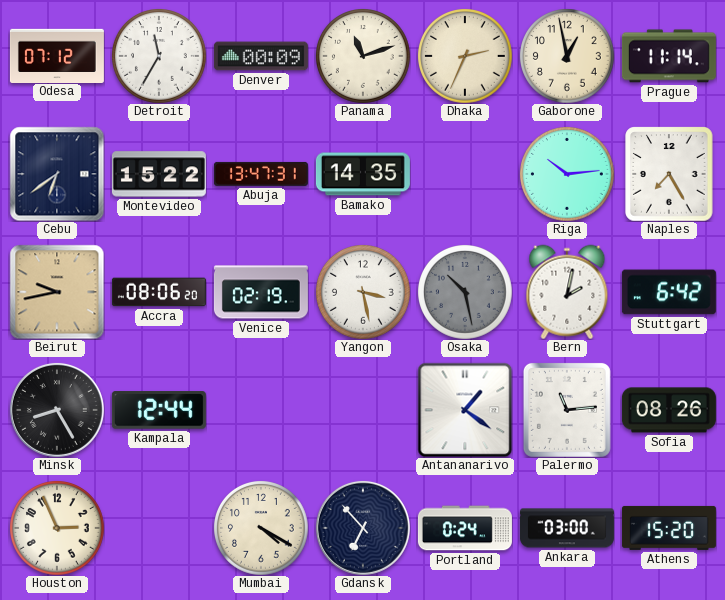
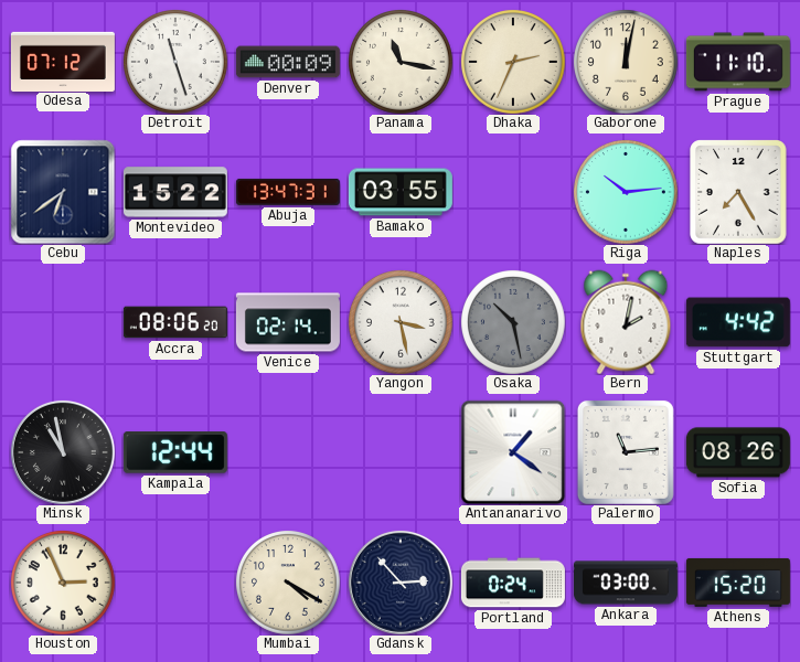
Detroit: 11:35 -> 11:27
Panama: 11:12 -> 11:17
Gaborone: 12:58 -> 12:02
Prague: 11:14 -> 11:10
Bamako: 14:35 -> 03:55
Beirut: 9:43 -> none
Venice: 02:19 -> 02:14
Stuttgart: 6:42 -> 4:42
Minsk: 8:25 -> 10:58
Gdansk: 6:53 -> 2:53
